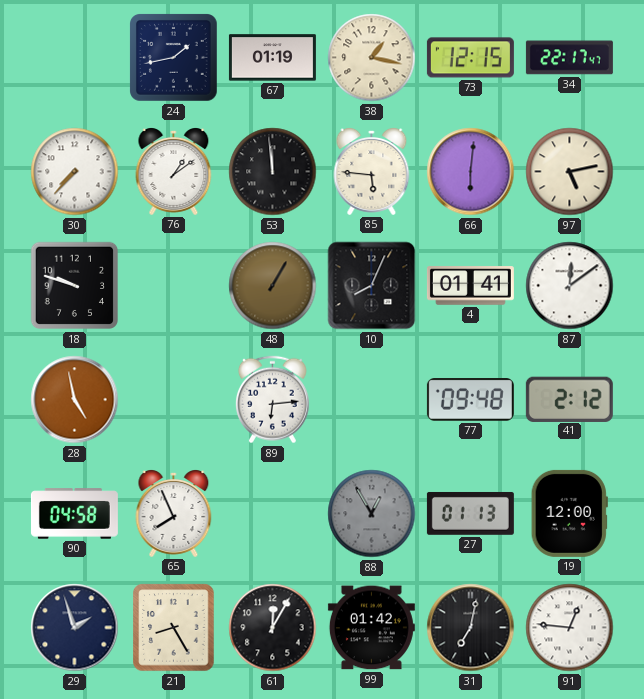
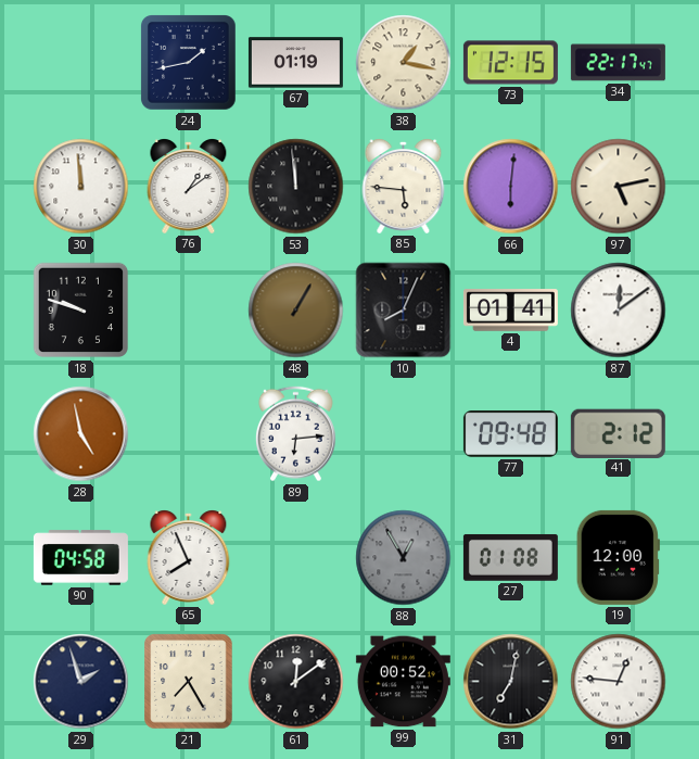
30: 7:37 -> 11:59
27: 01:13 -> 01:08
21: 8:25 -> 7:25
61: 12:05 -> 12:09
99: 01:42 -> 00:52
